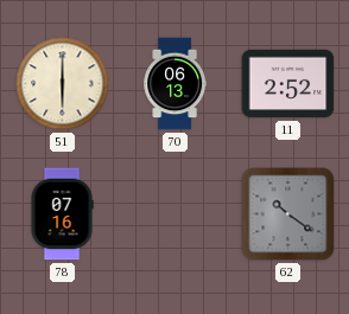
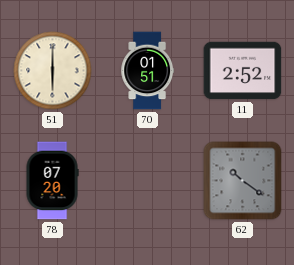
70: 06:13 -> 01:51
78: 07:16 -> 07:20
